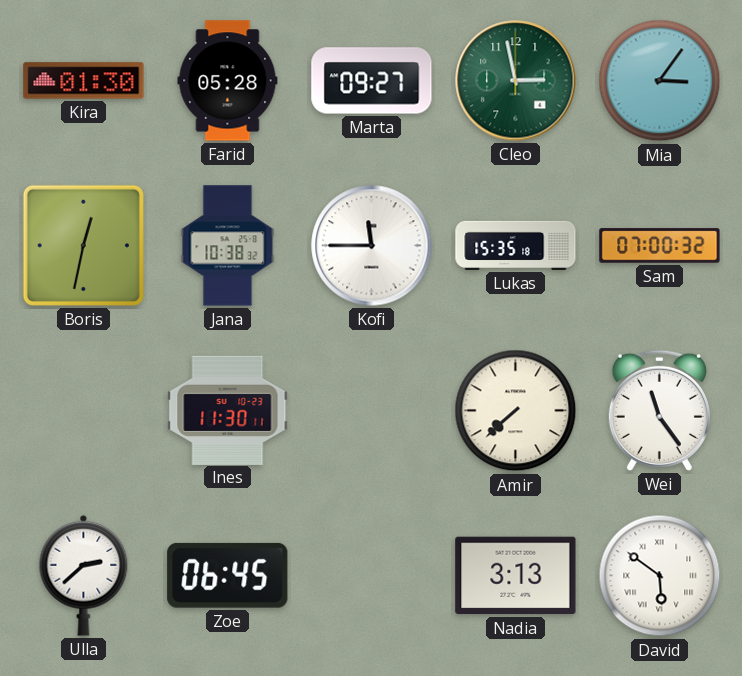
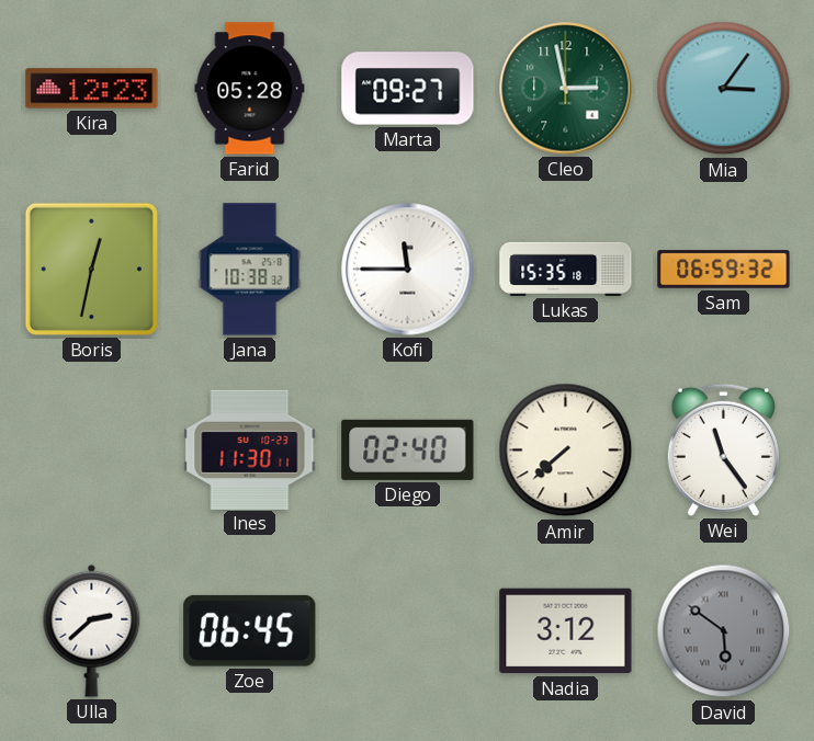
Kira: 01:30 -> 12:23
Sam: 07:00 -> 06:59
Diego: none -> 02:40
Nadia: 3:13 -> 3:12
David dial: white -> grey
